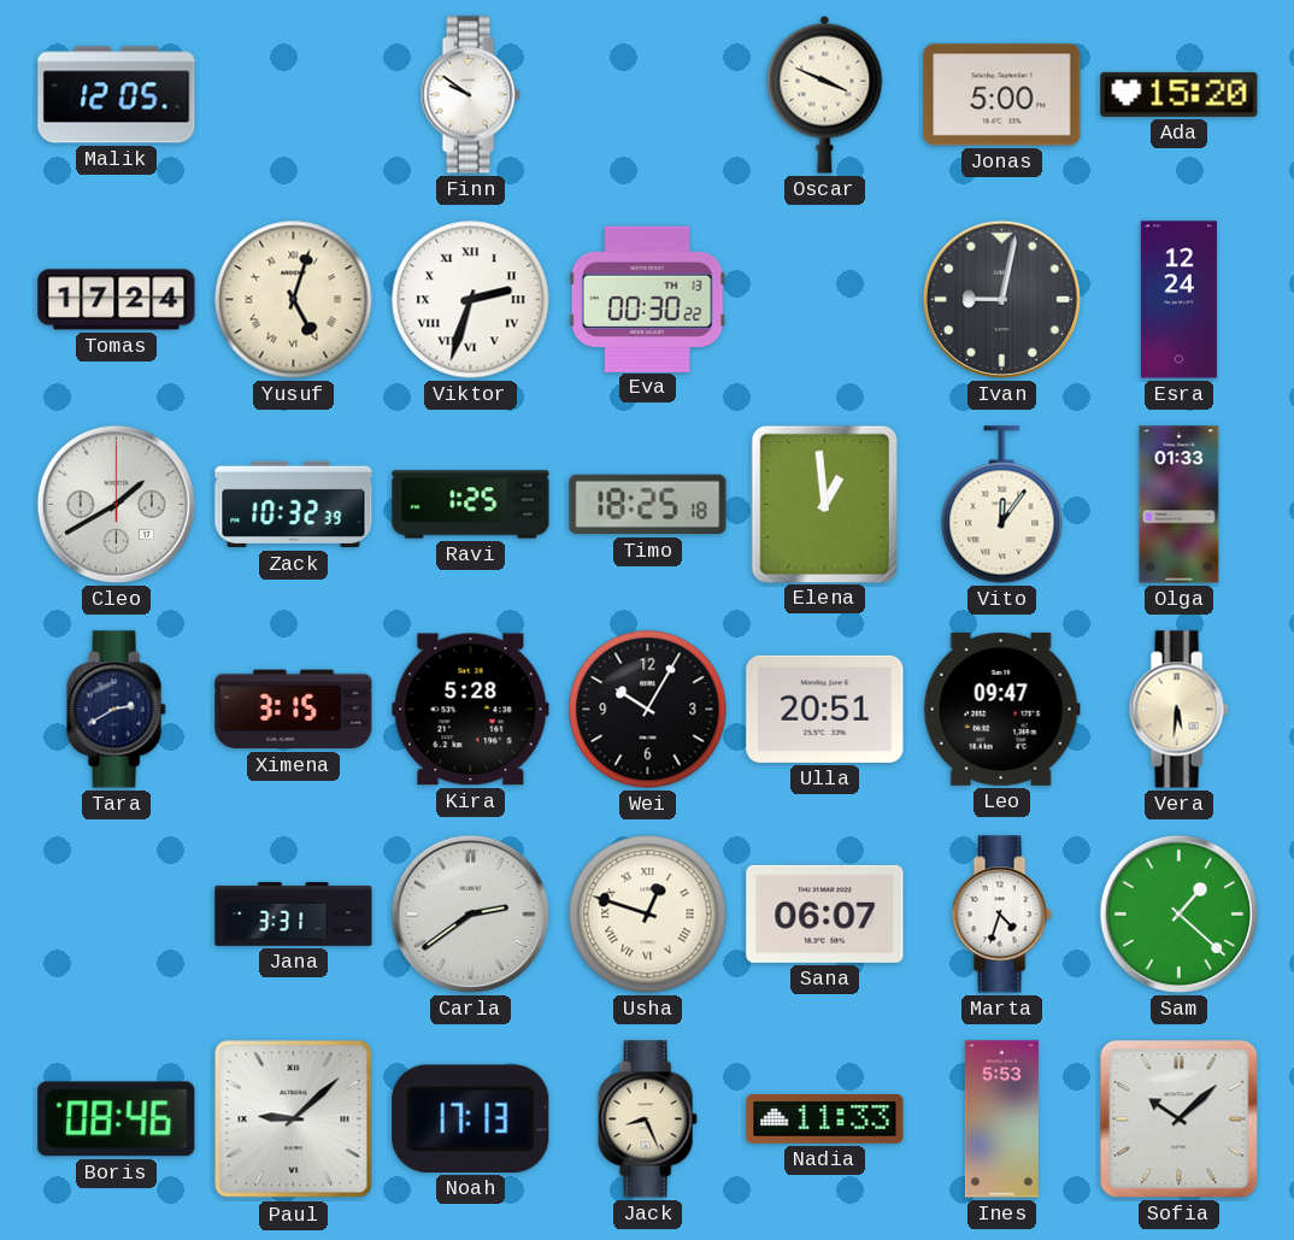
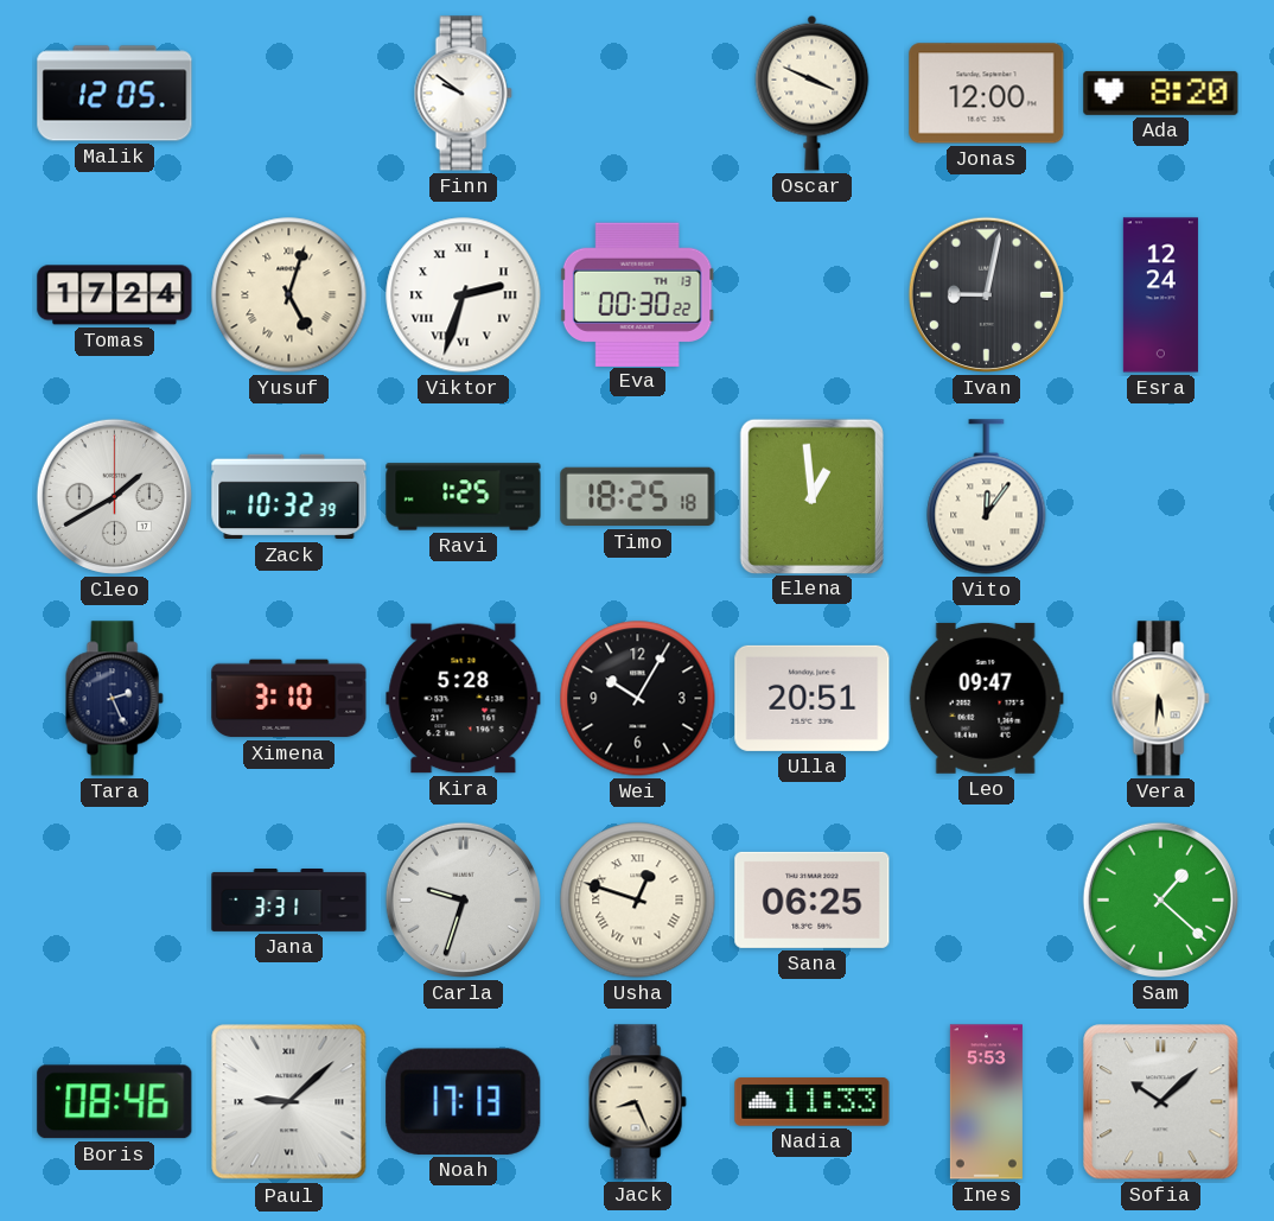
Jonas: 5:00 -> 12:00
Ada: 15:20 -> 8:20
Olga: 01:33 -> none
Tara: 2:40 -> 2:26
Ximena: 3:15 -> 3:10
Carla: 2:39 -> 9:33
Sana: 06:07 -> 06:25
Marta: 4:33 -> none
